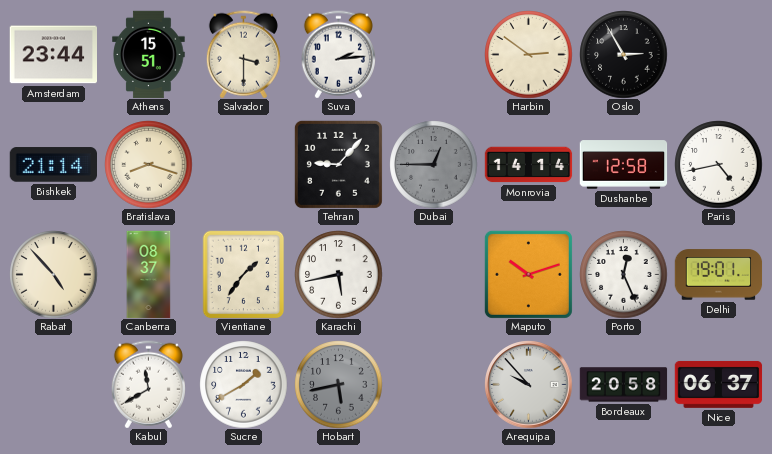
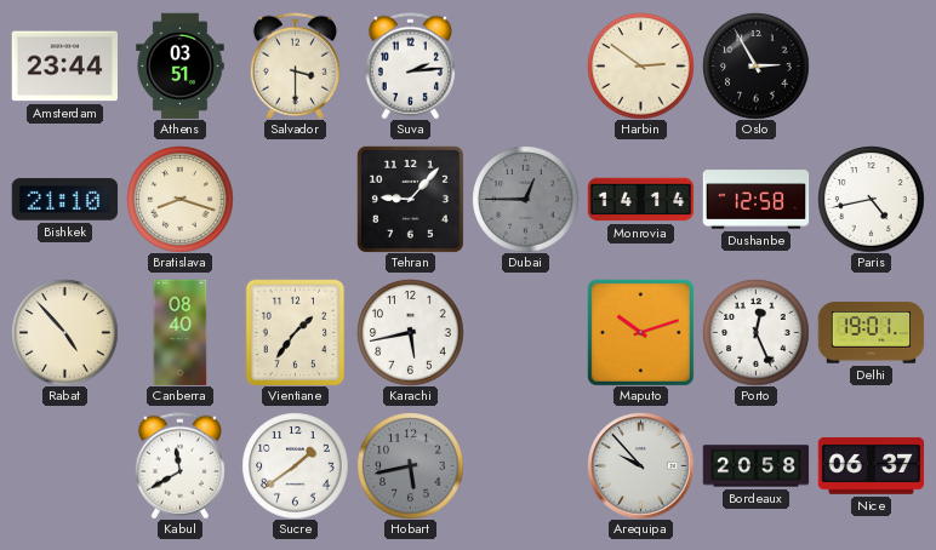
Athens: 15:51 -> 03:51
Bishkek: 21:14 -> 21:10
Canberra: 08:37 -> 08:40
Sucre: 1:40 -> 1:39
